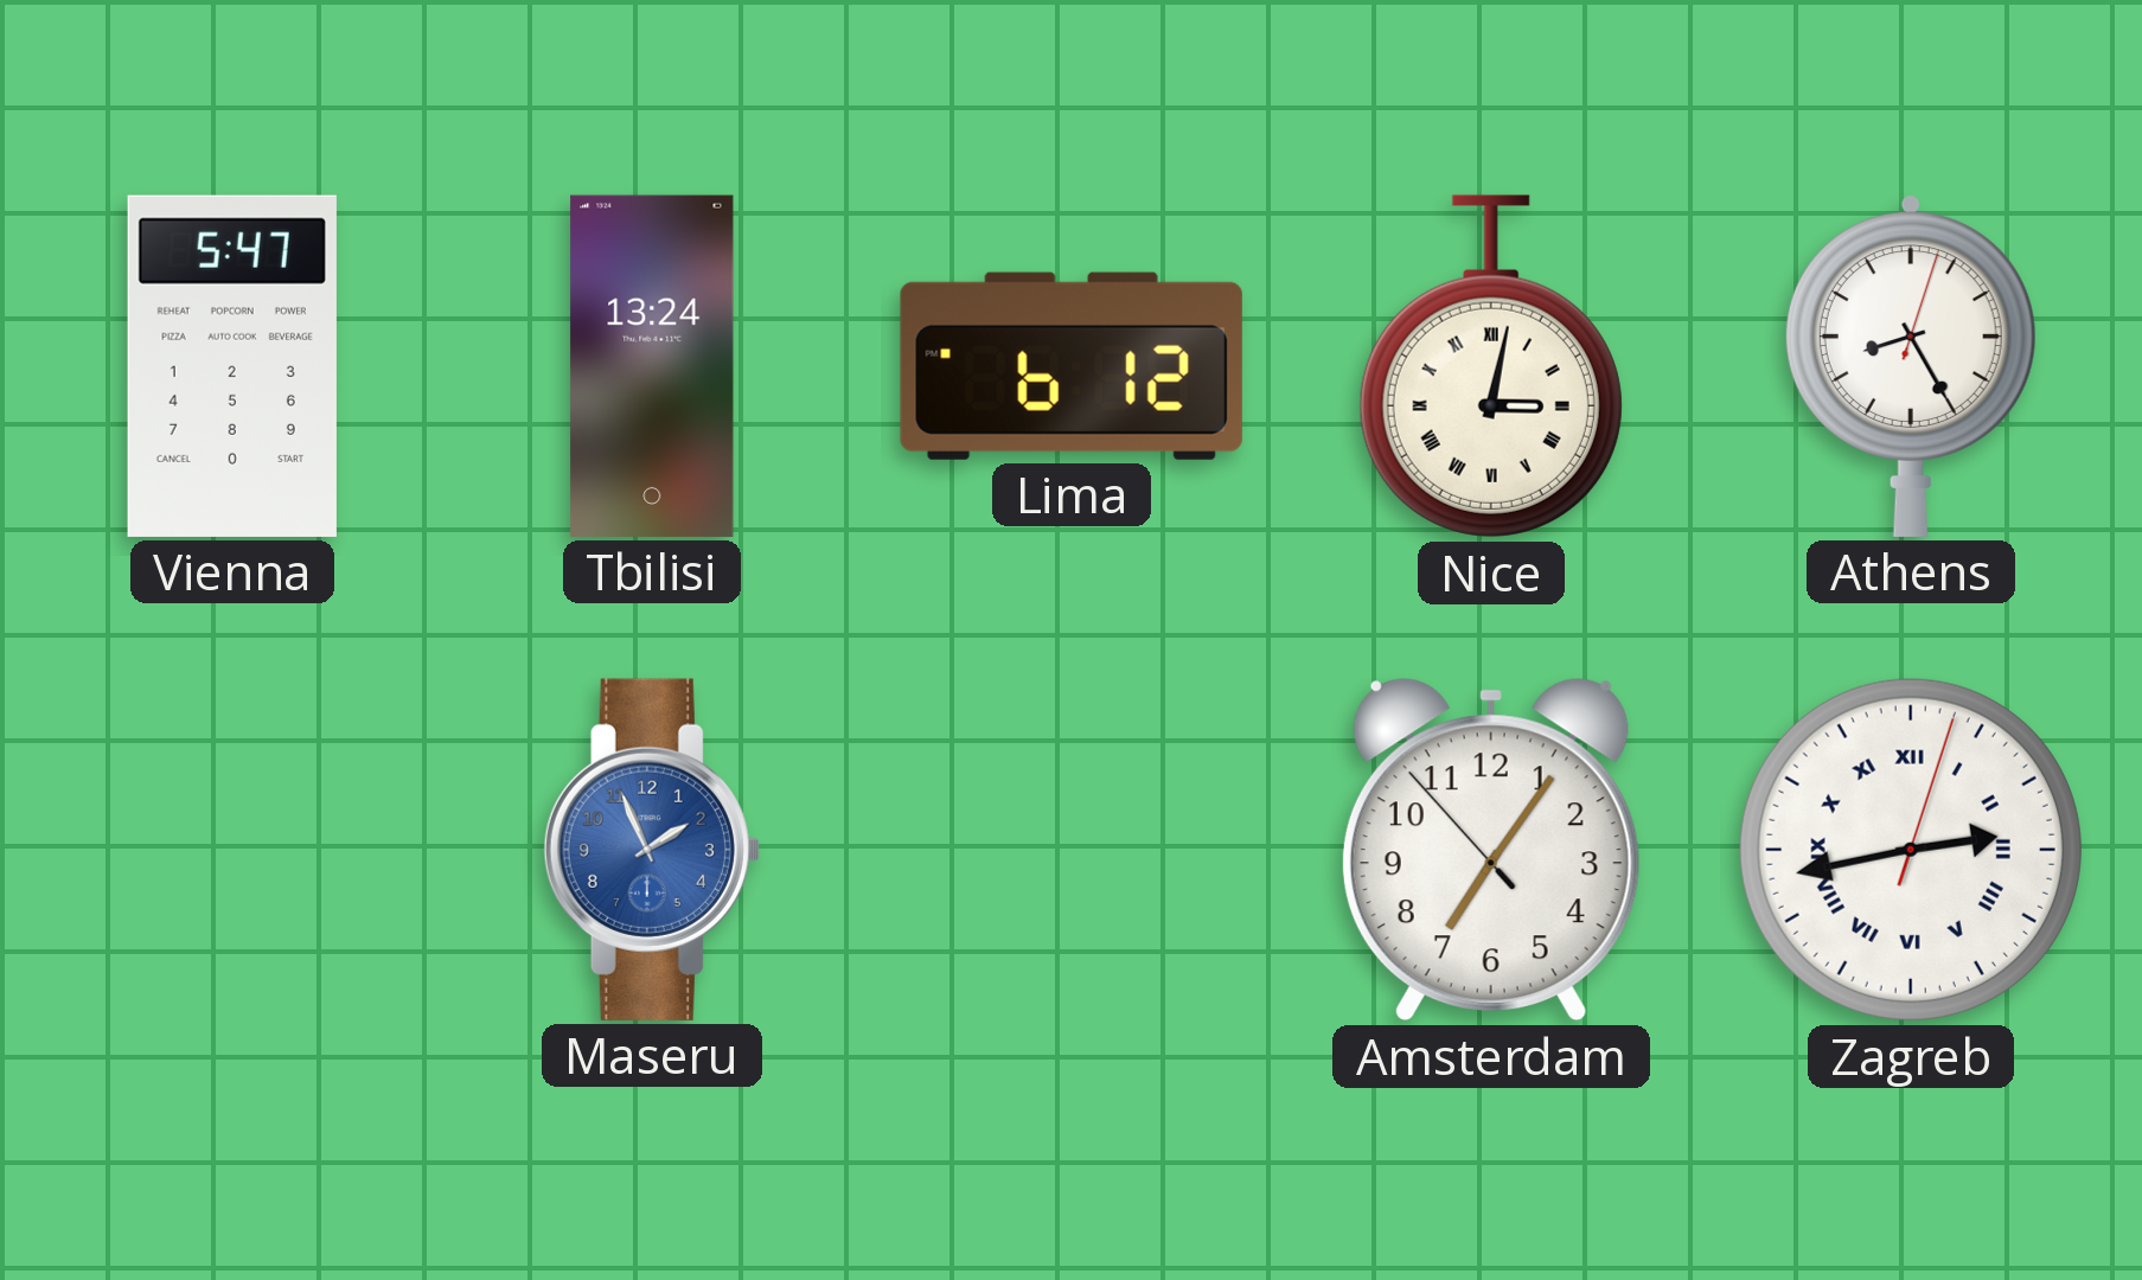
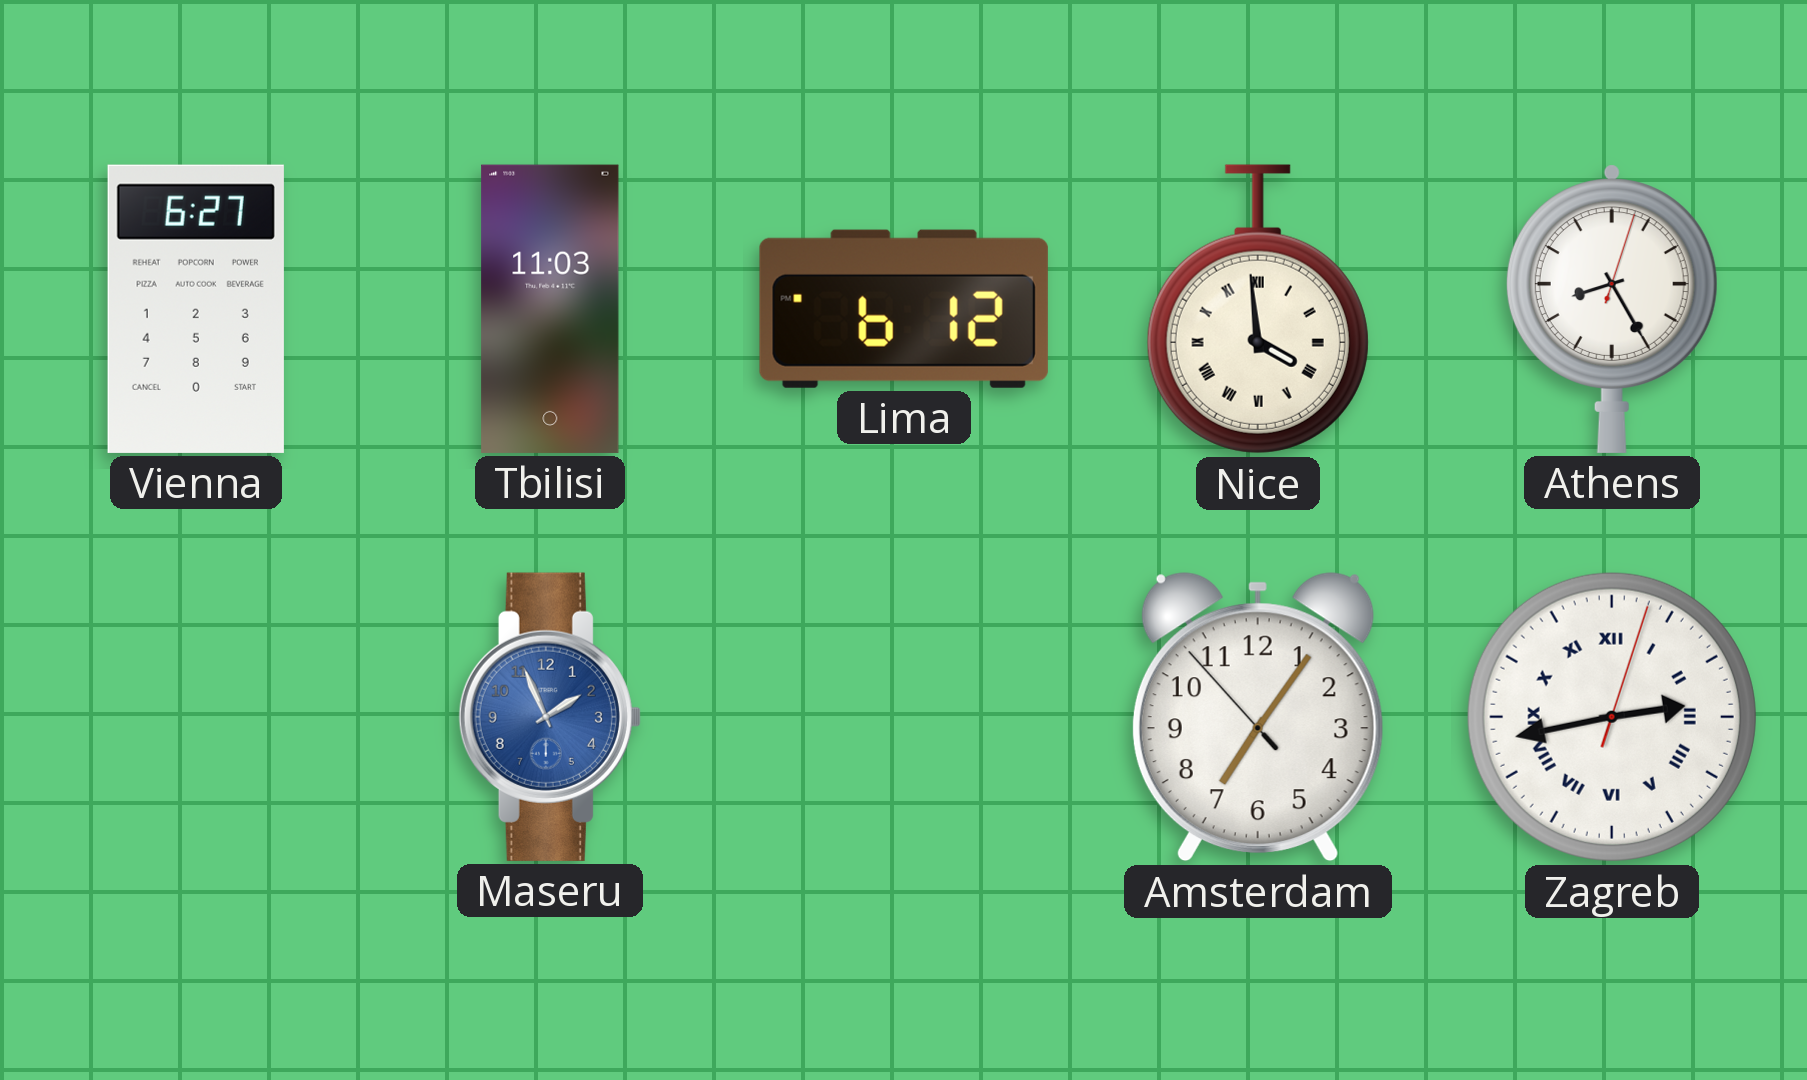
Vienna: 5:47 -> 6:27
Tbilisi: 13:24 -> 11:03
Nice: 3:02 -> 3:59
